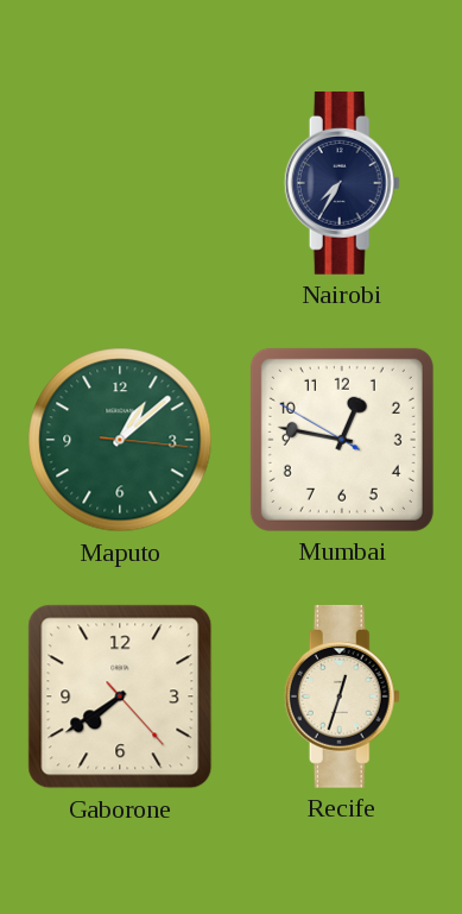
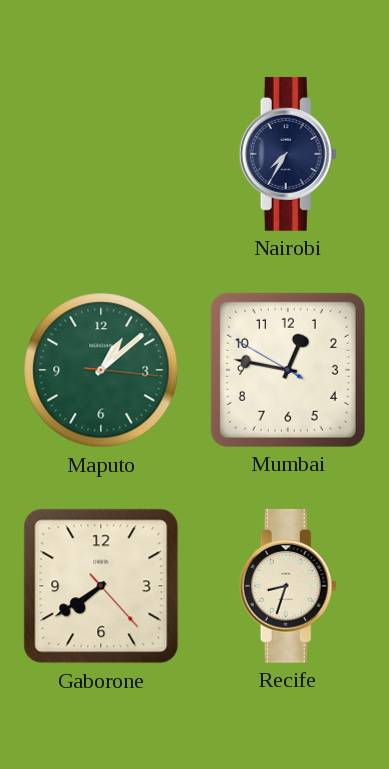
Recife: 12:33 -> 8:33
